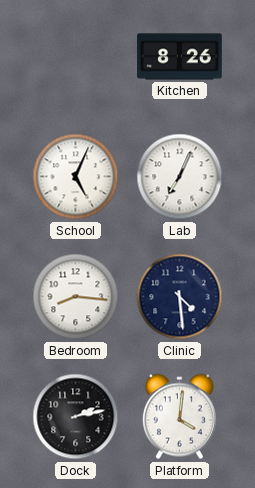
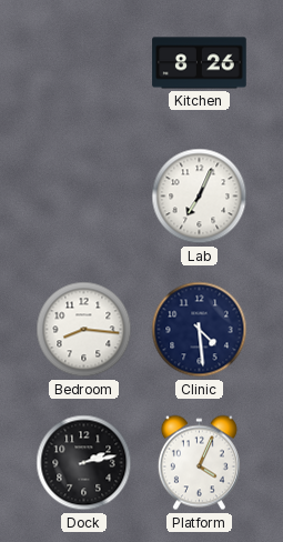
School: 5:04 -> none
Platform: 4:01 -> 4:04
